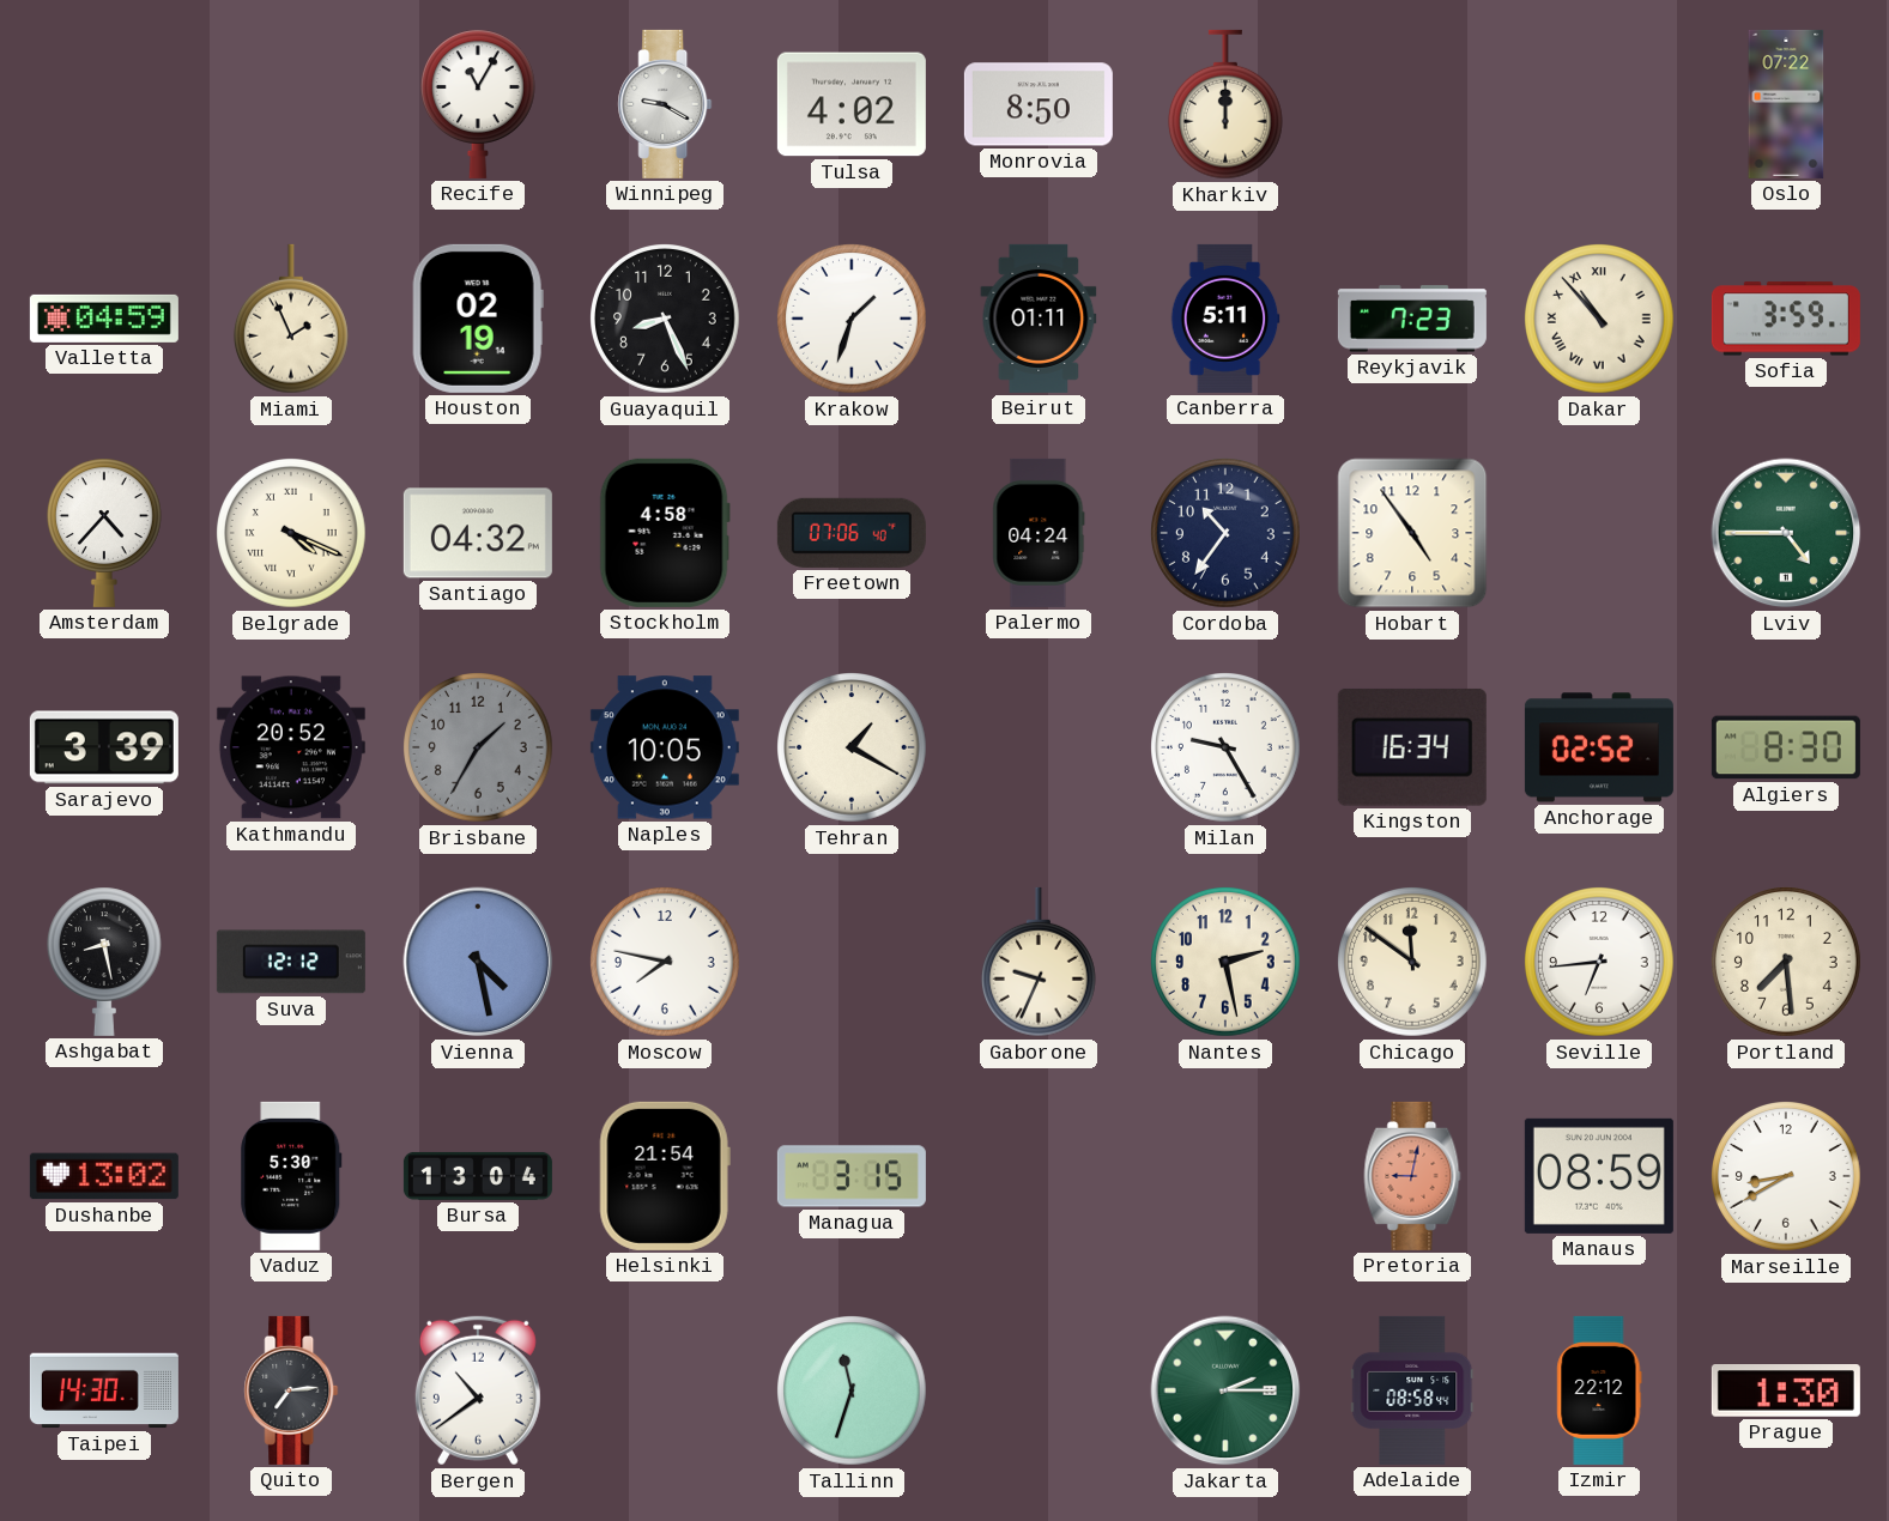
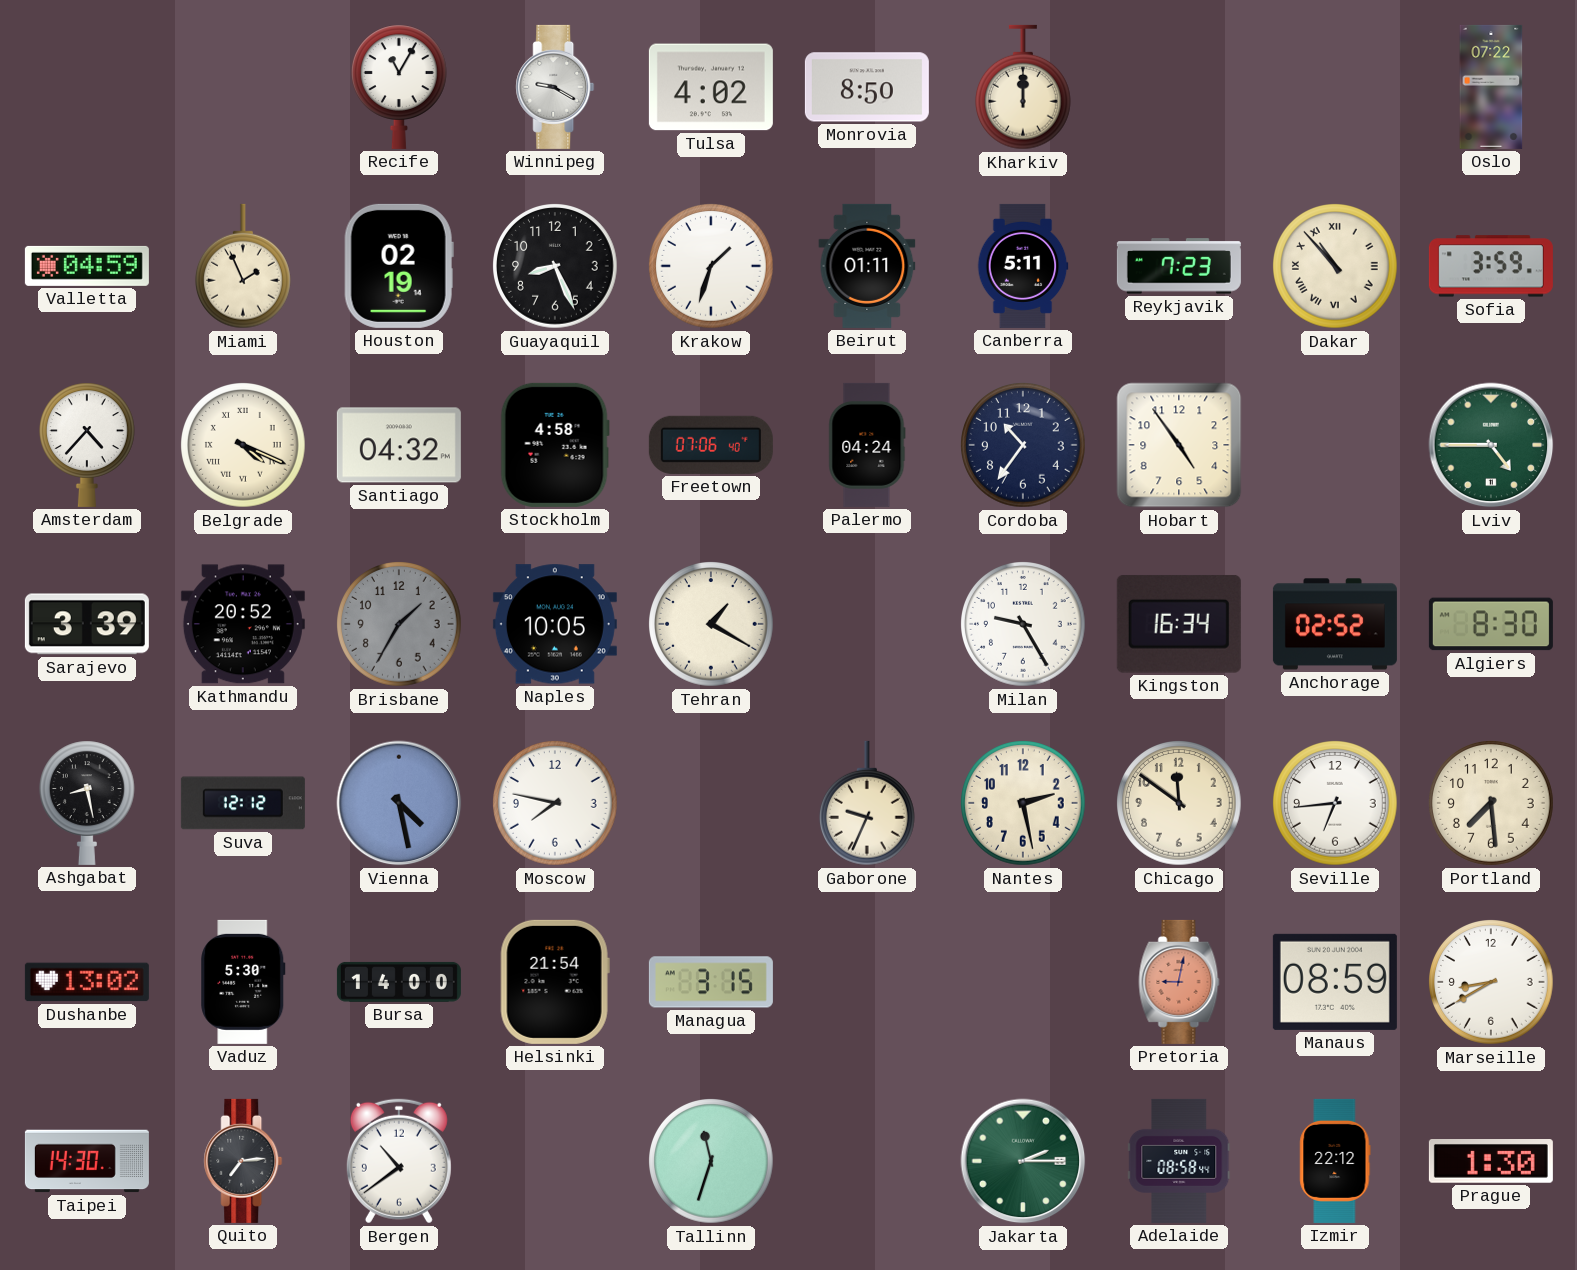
Bursa: 13:04 -> 14:00
